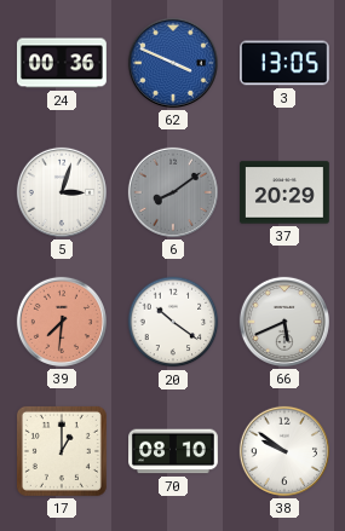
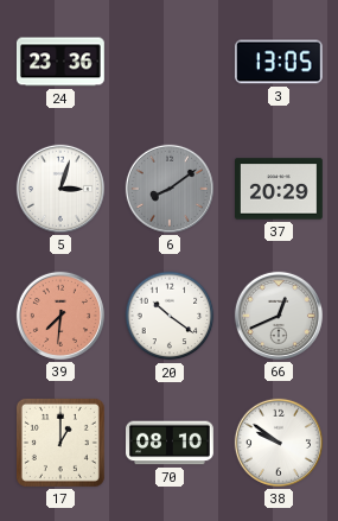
24: 00:36 -> 23:36
62: 3:49 -> none
66: 5:41 -> 12:41
